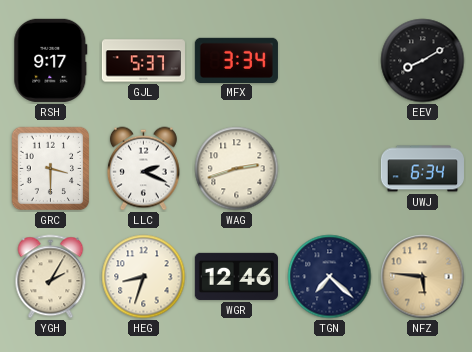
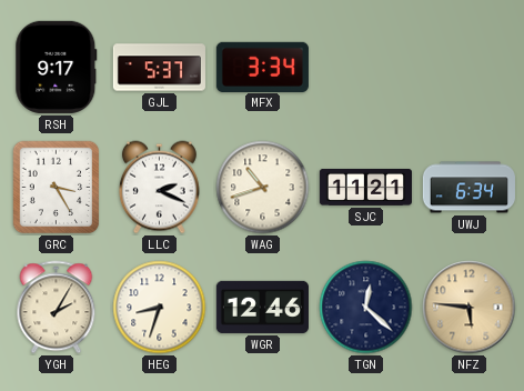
EEV: 8:10 -> none
GRC: 3:30 -> 3:25
WAG: 2:42 -> 10:42
SJC: none -> 11:21
TGN: 7:22 -> 12:22
